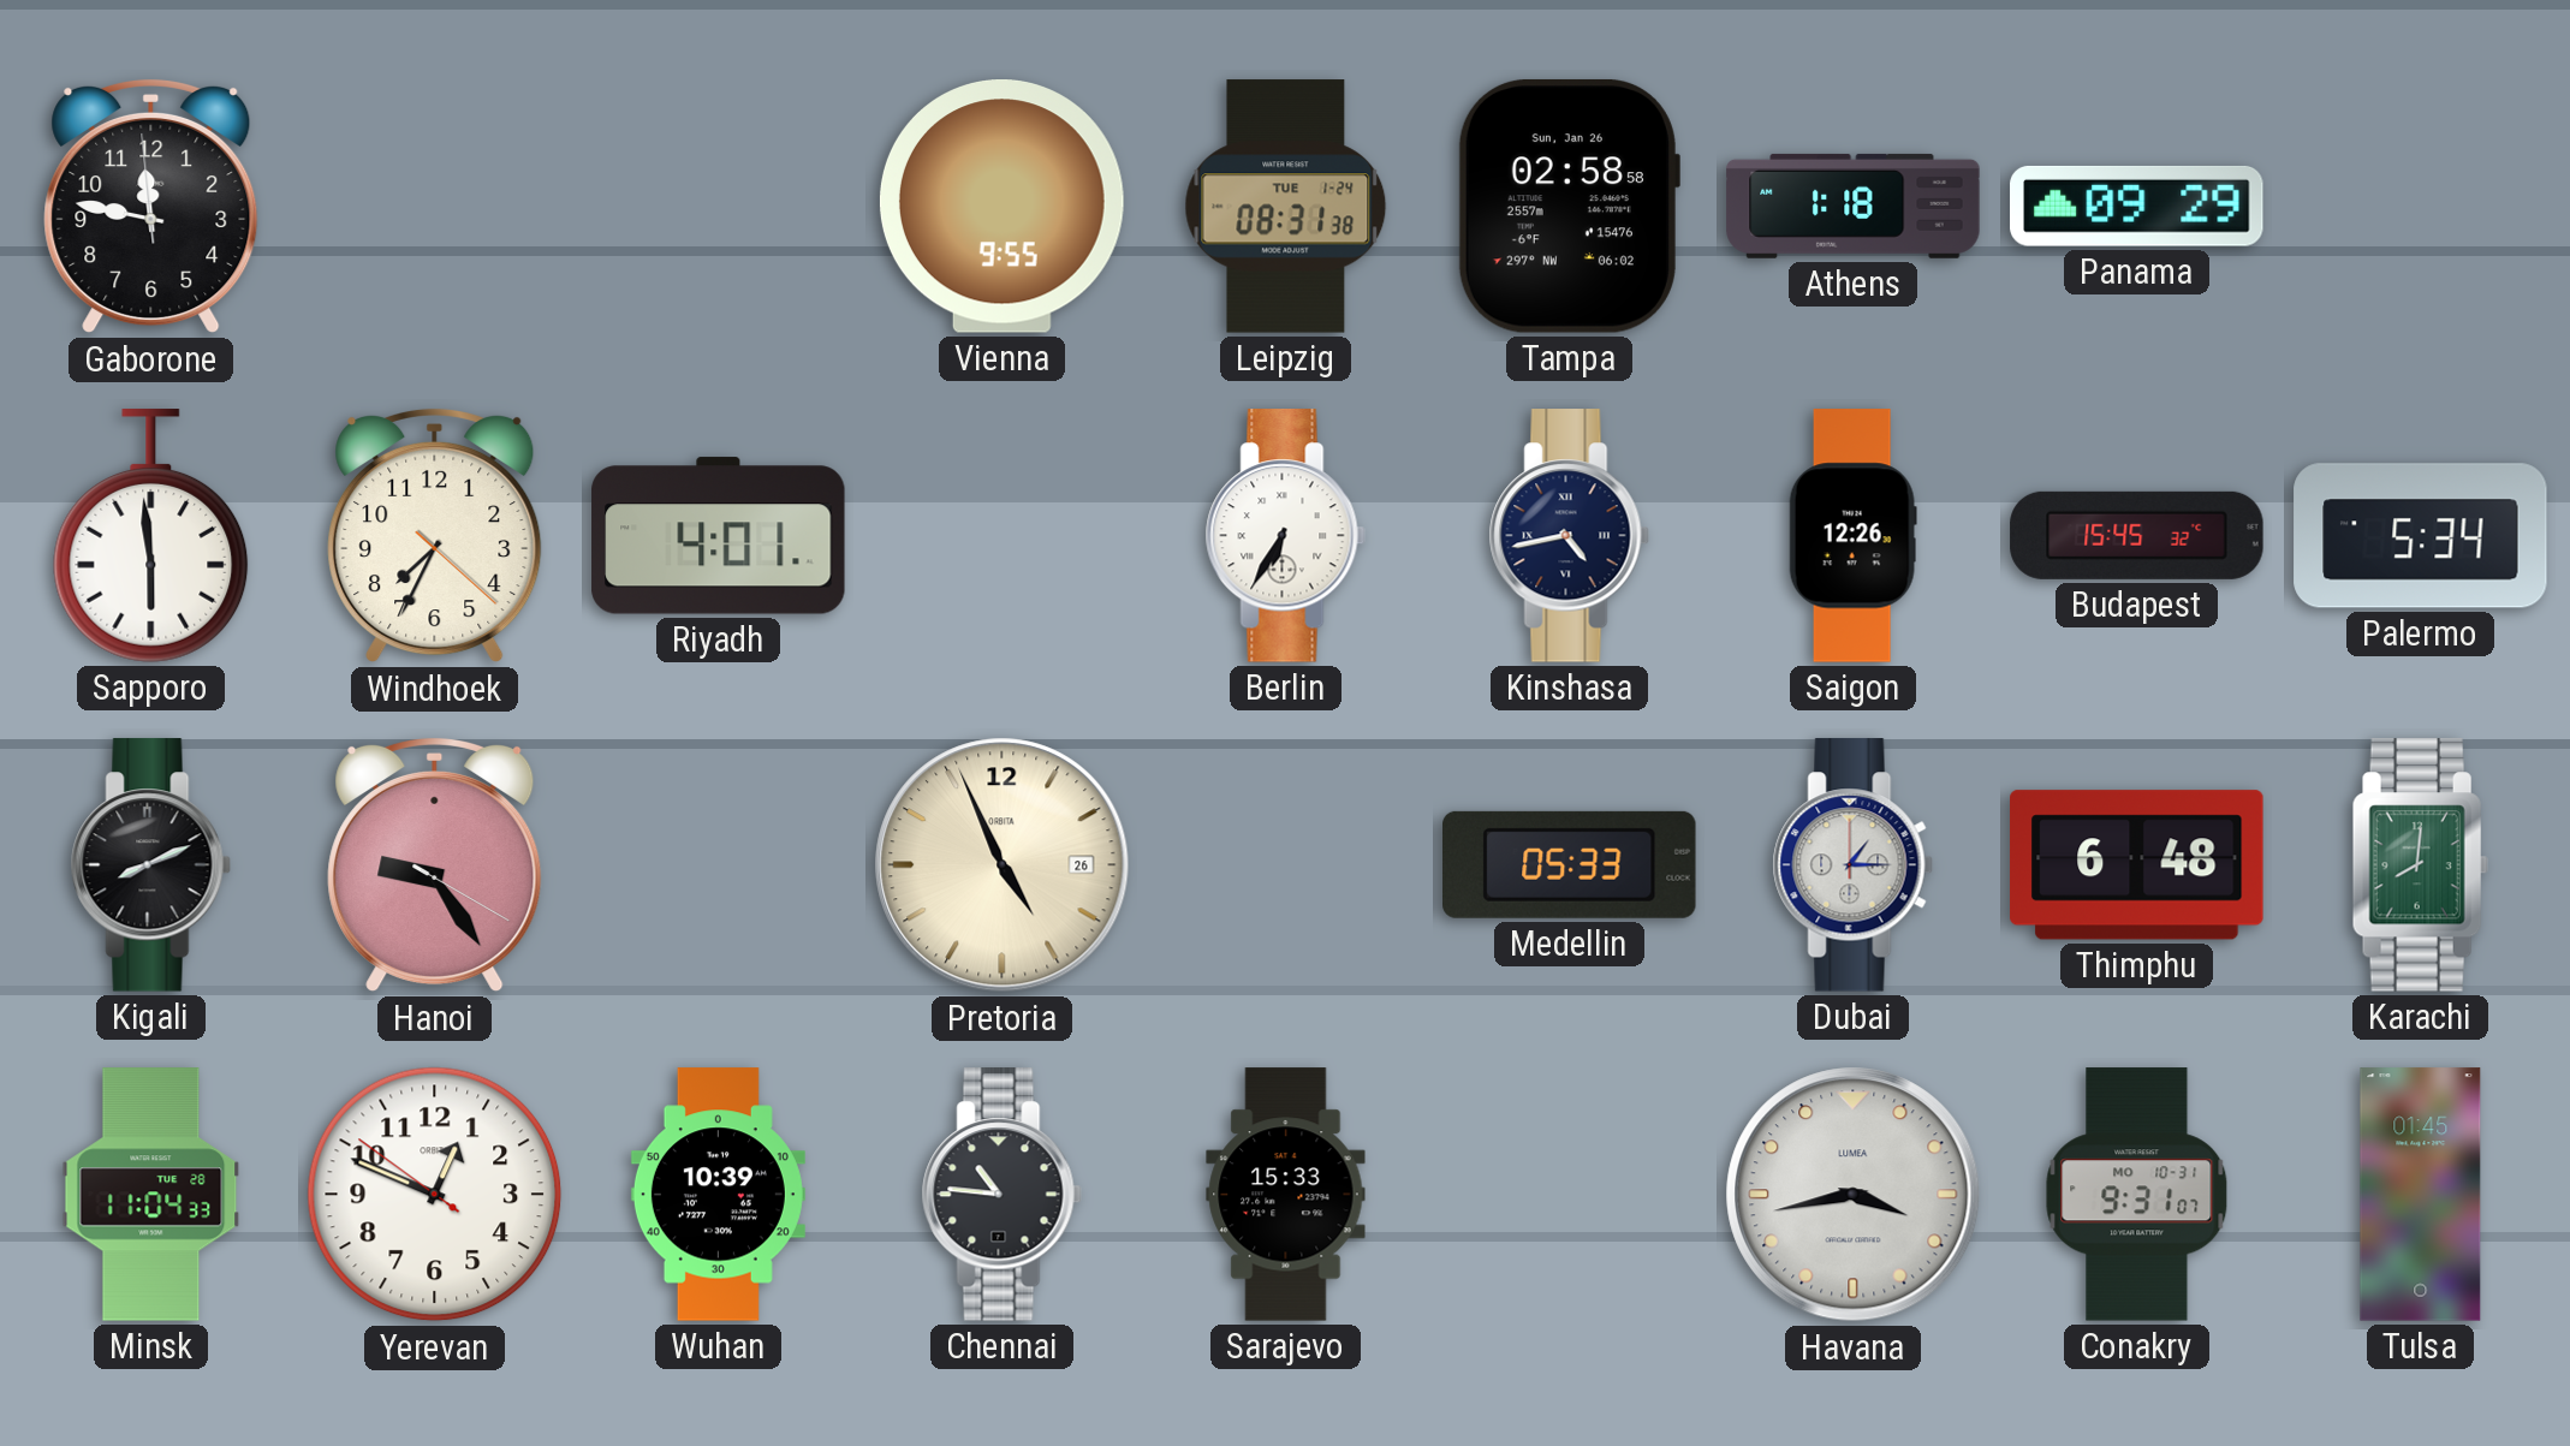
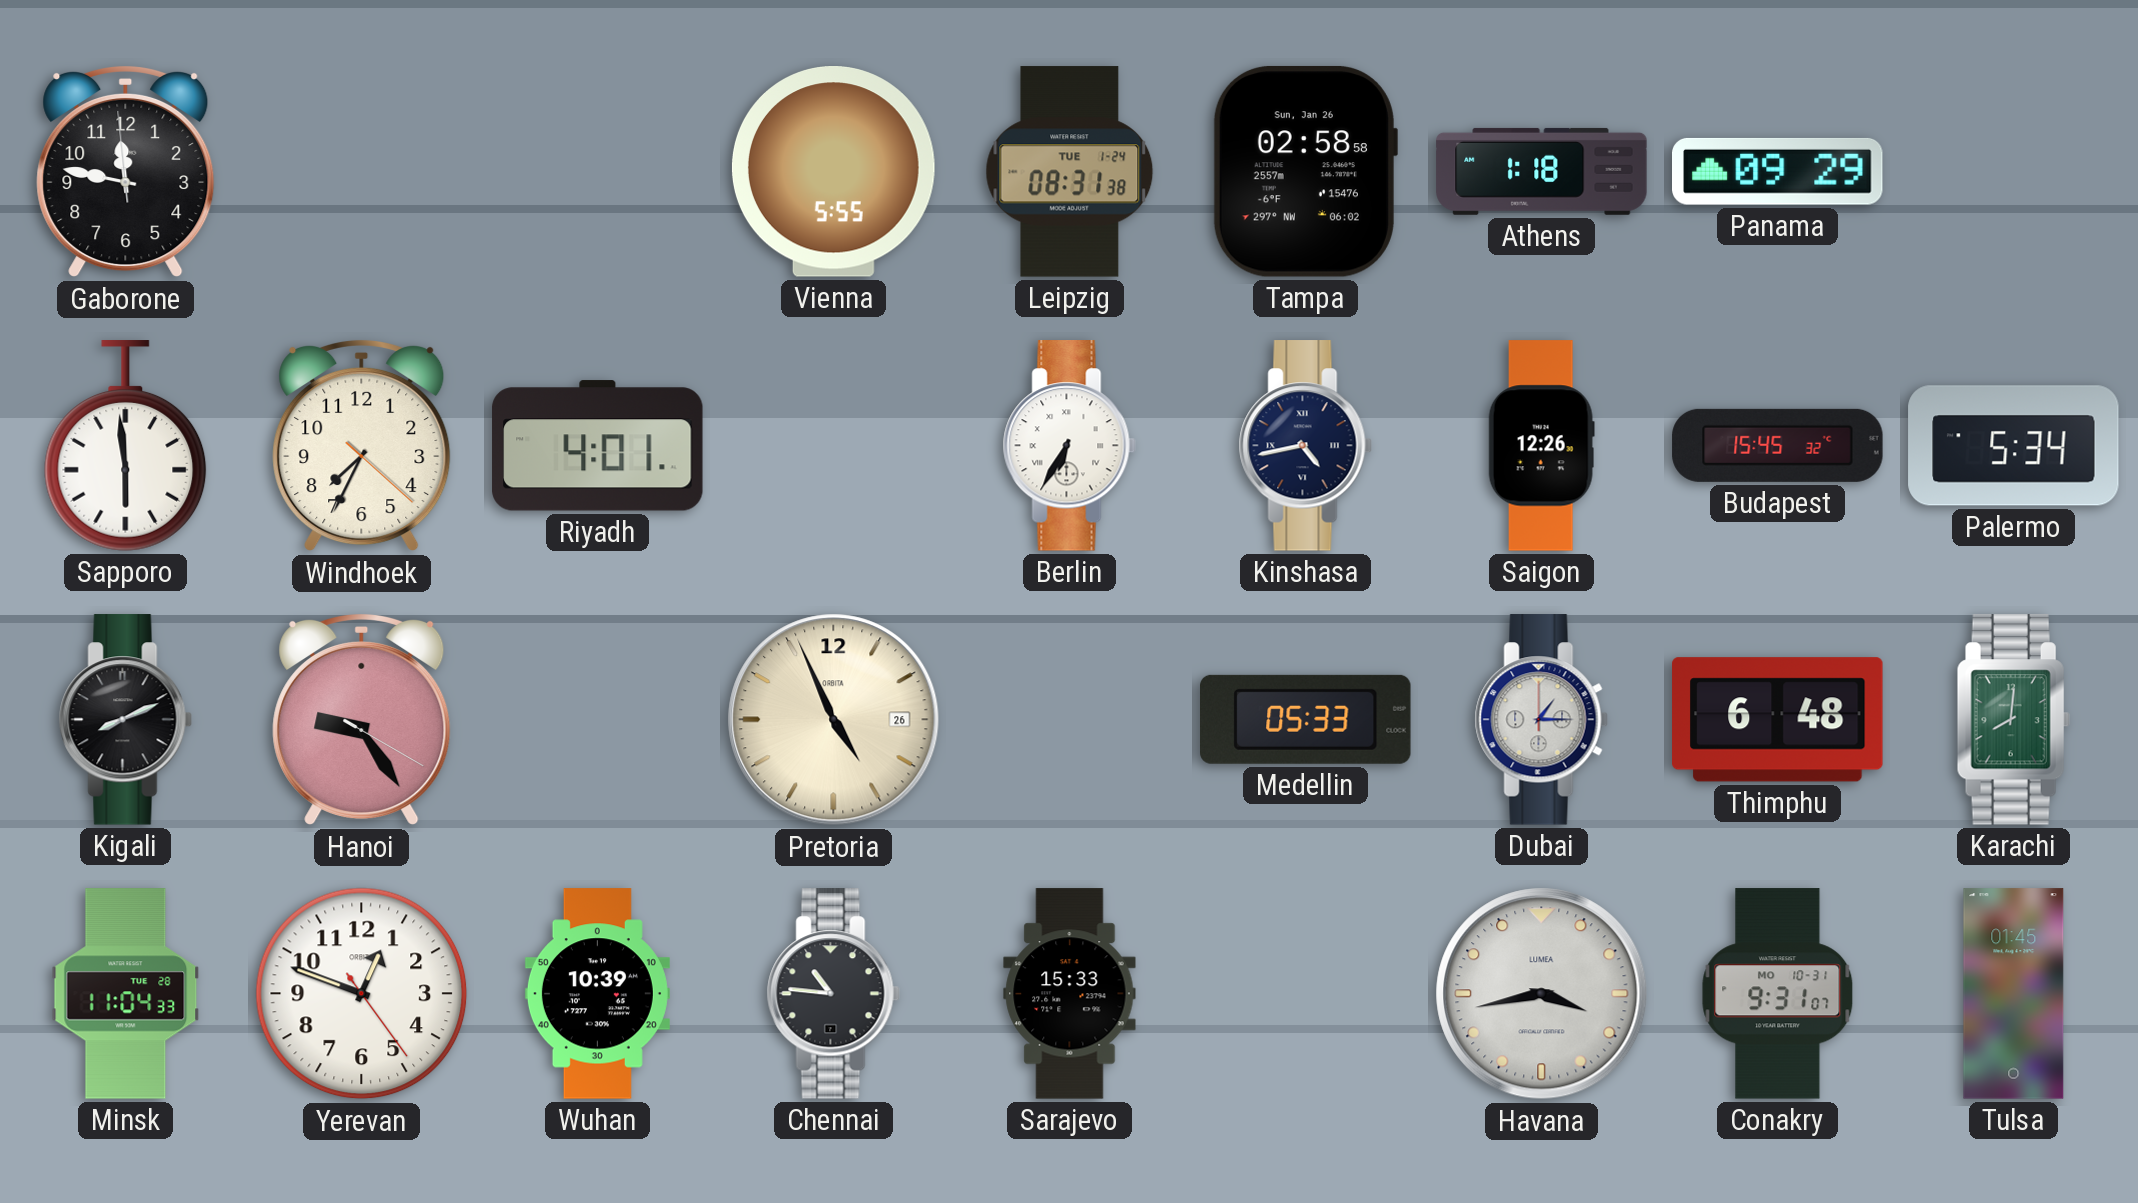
Vienna: 9:55 -> 5:55
Yerevan: 12:48:51 -> 12:48:24
